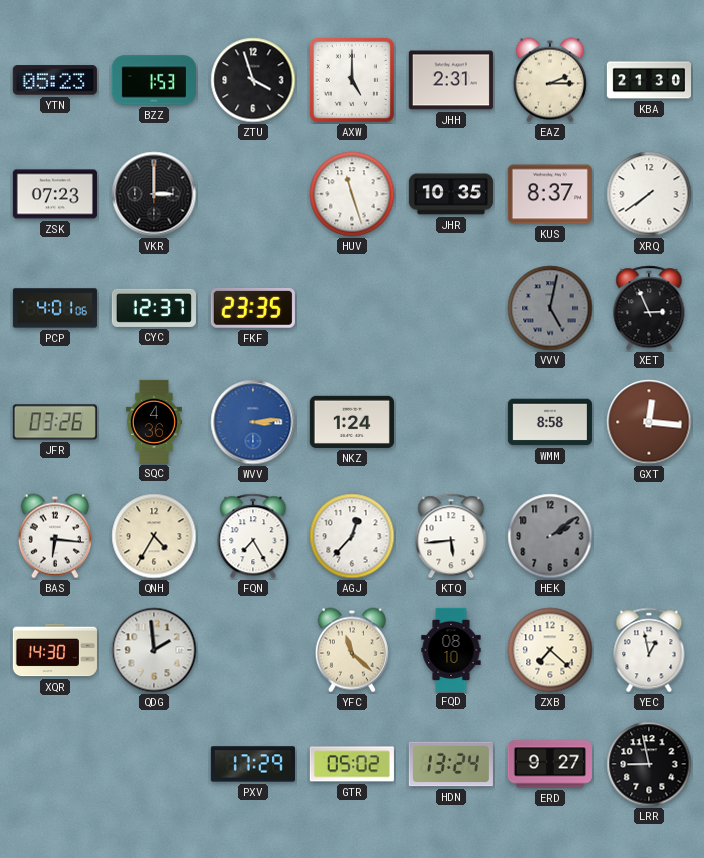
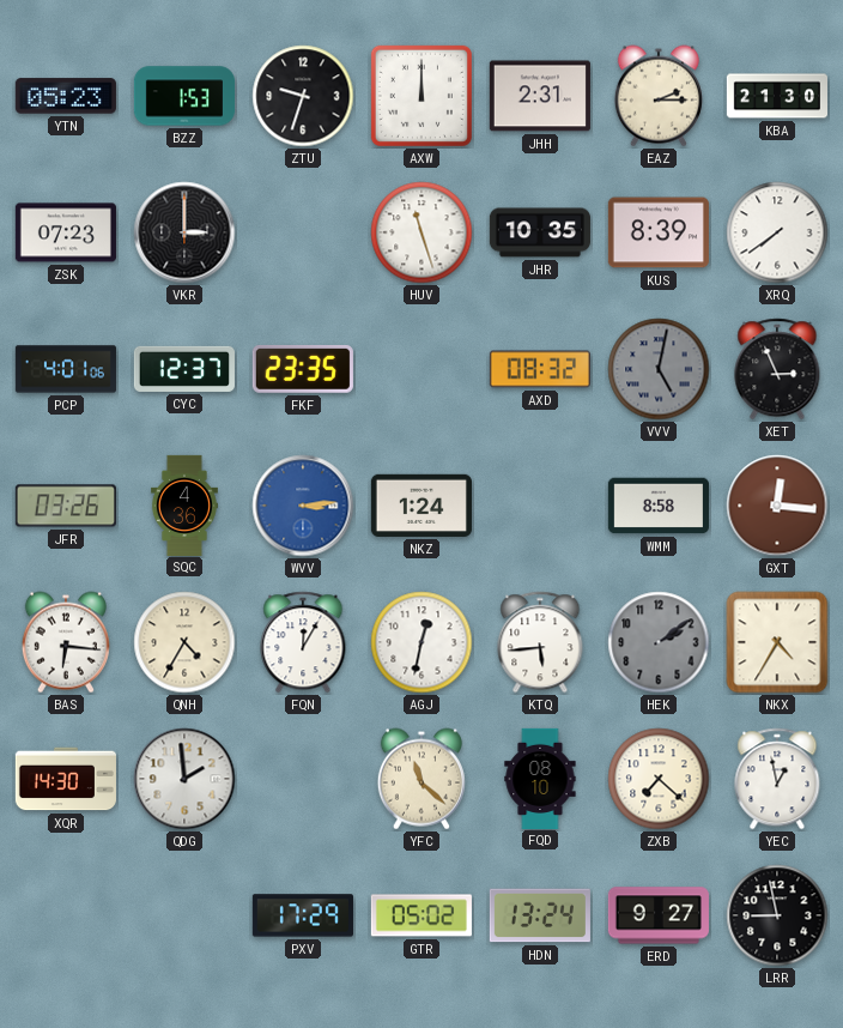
ZTU: 3:57 -> 9:33
AXW: 5:00 -> 12:00
KUS: 8:37 -> 8:39
AXD: none -> 08:32
FQN: 7:25 -> 12:05
AGJ: 12:37 -> 12:32
NKX: none -> 4:35
